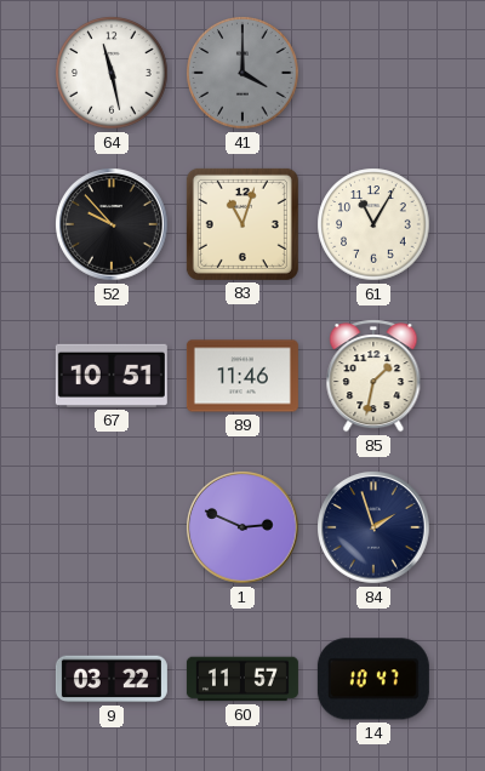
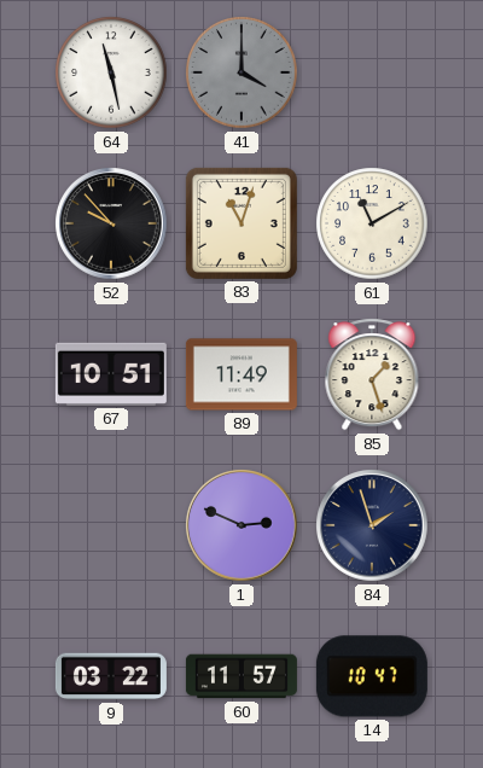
61: 11:05 -> 11:10
89: 11:46 -> 11:49
85: 1:32 -> 1:27
